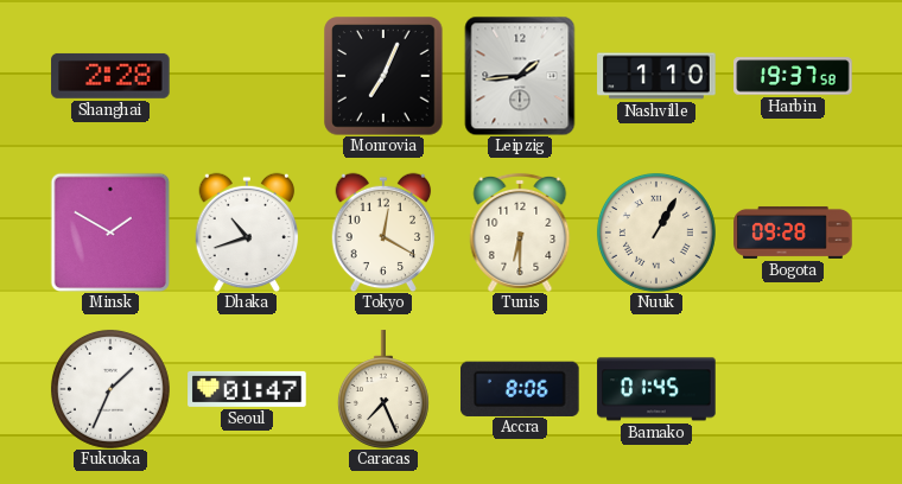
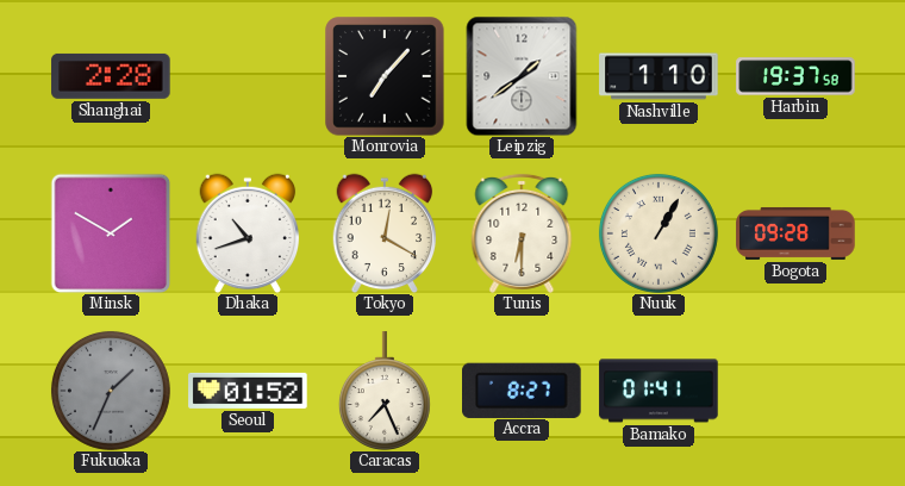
Monrovia: 7:04 -> 7:07
Leipzig: 1:44 -> 1:39
Fukuoka dial: white -> grey
Seoul: 01:47 -> 01:52
Accra: 8:06 -> 8:27
Bamako: 01:45 -> 01:41
